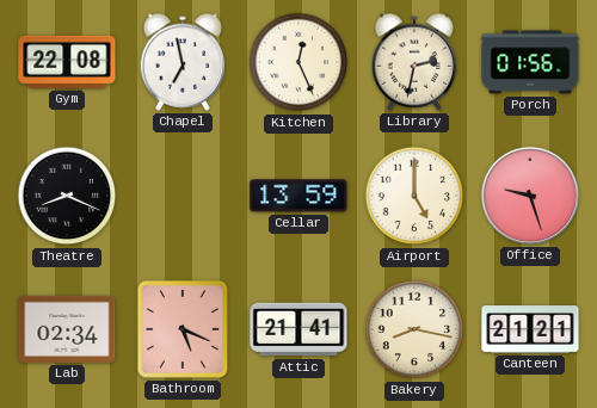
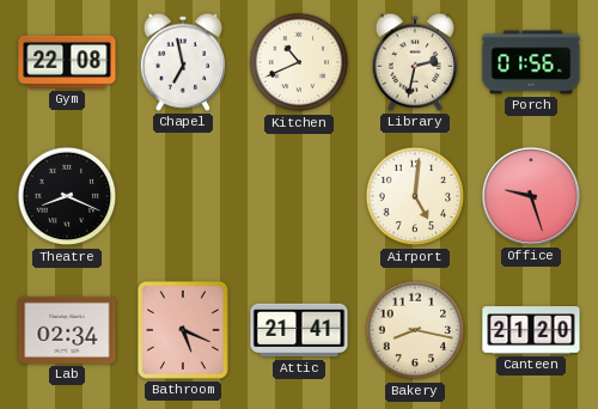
Kitchen: 12:26 -> 10:41
Cellar: 13:59 -> none
Airport: 5:00 -> 5:01
Canteen: 21:21 -> 21:20
